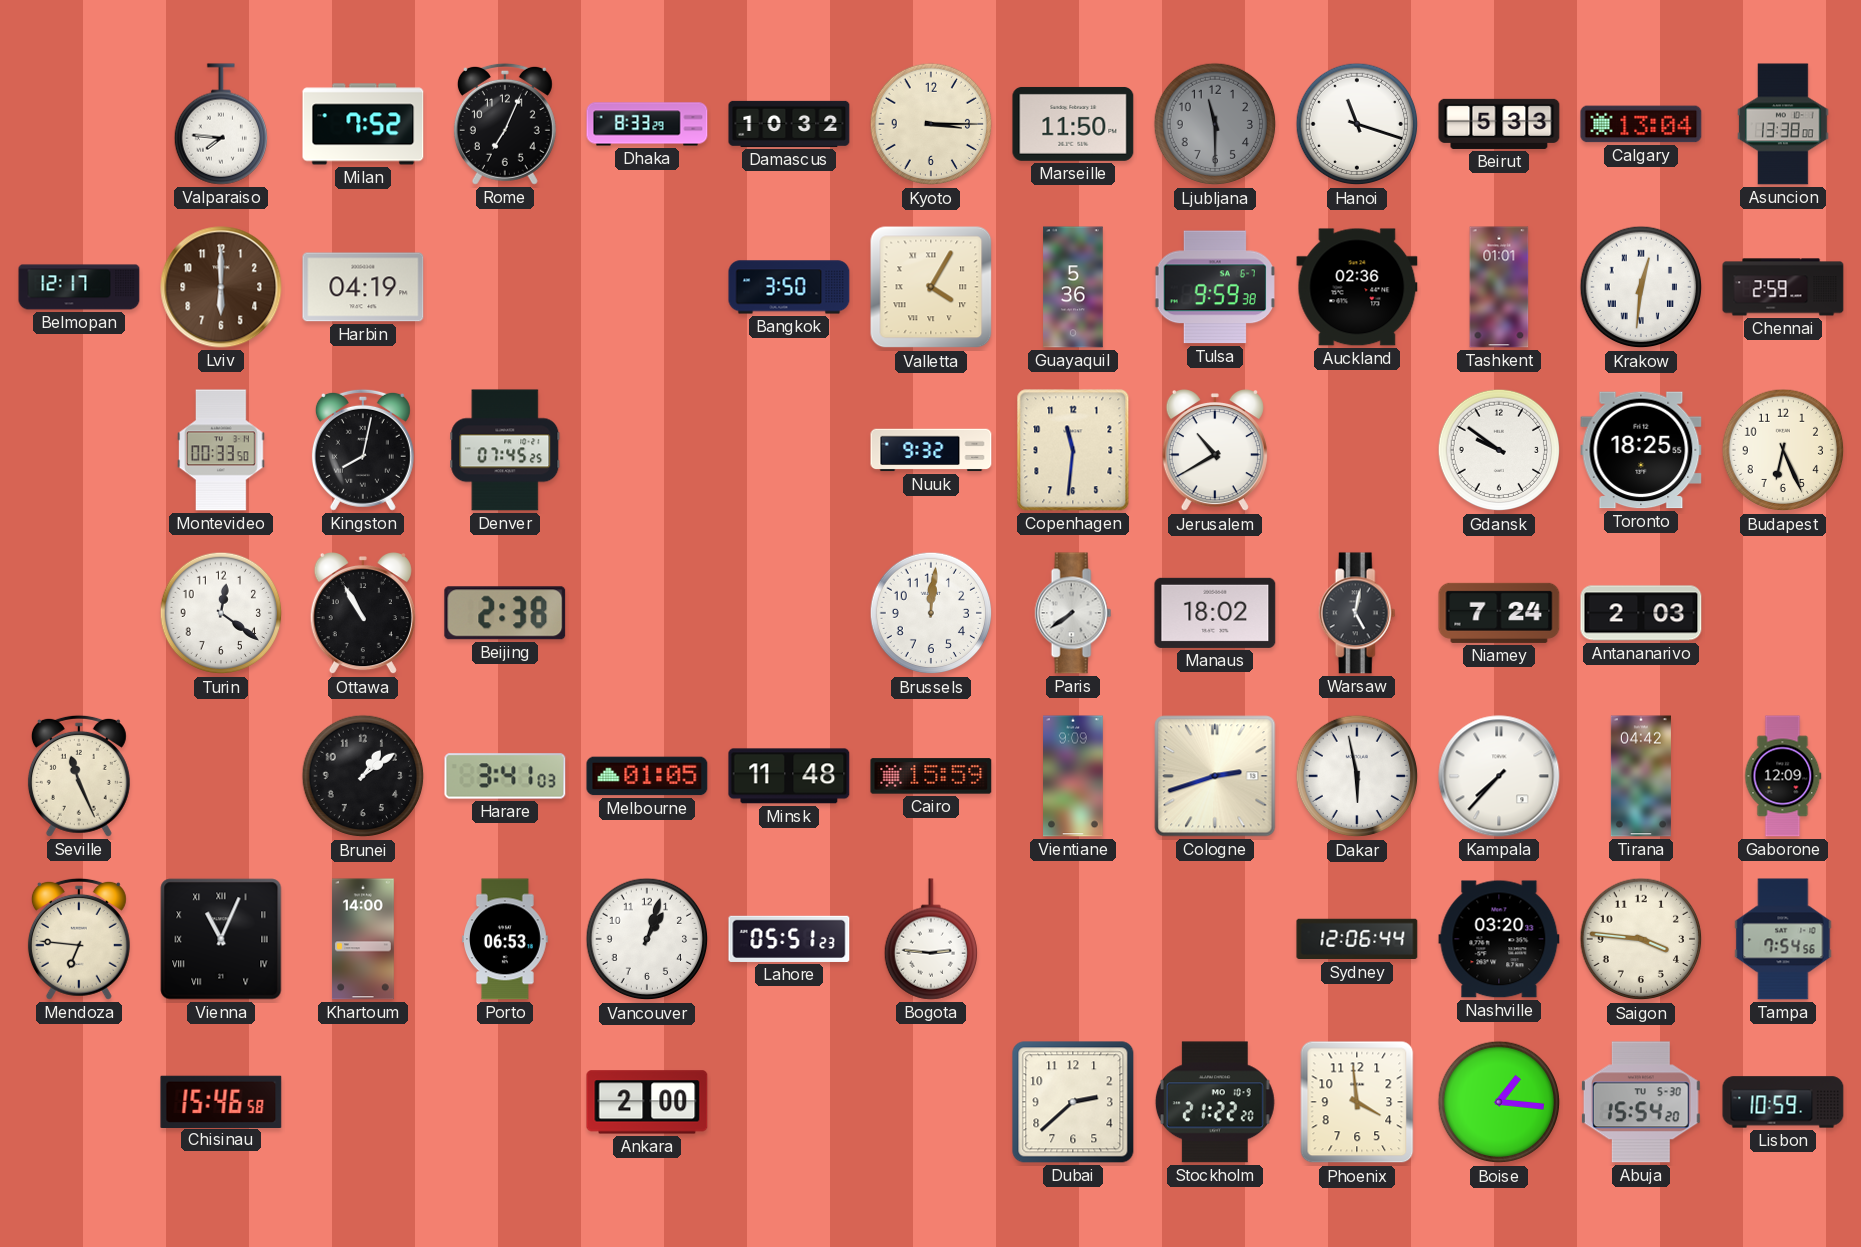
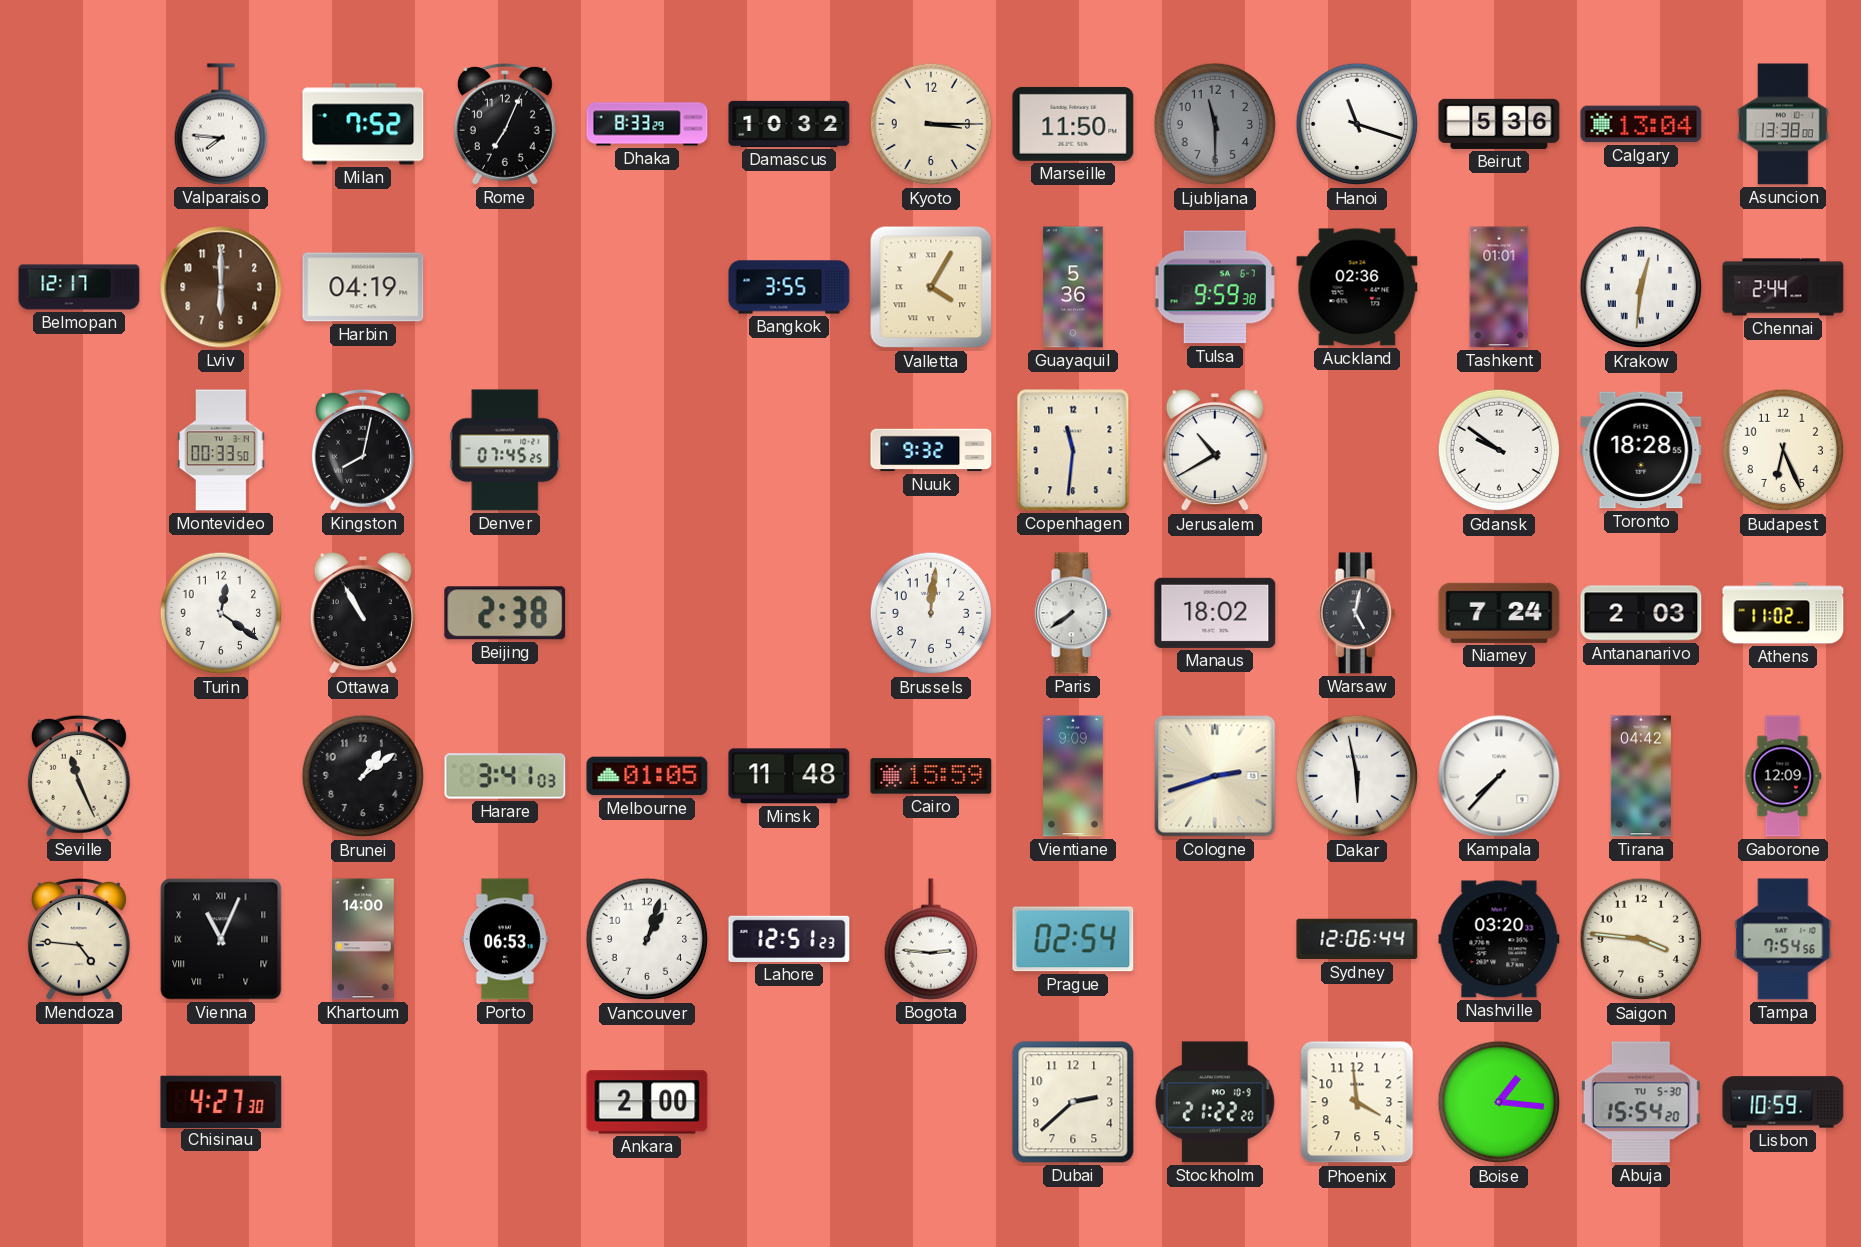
Beirut: 5:33 -> 5:36
Bangkok: 3:50 -> 3:55
Chennai: 2:59 -> 2:44
Toronto: 18:25 -> 18:28
Athens: none -> 11:02
Mendoza: 6:46 -> 4:46
Lahore: 05:51 -> 12:51
Prague: none -> 02:54
Chisinau: 15:46 -> 4:27
